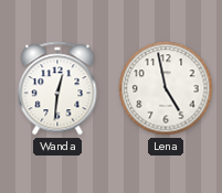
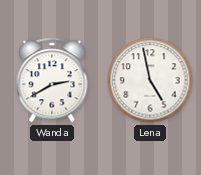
Wanda: 12:31 -> 2:40
